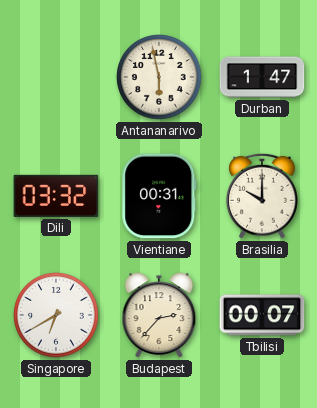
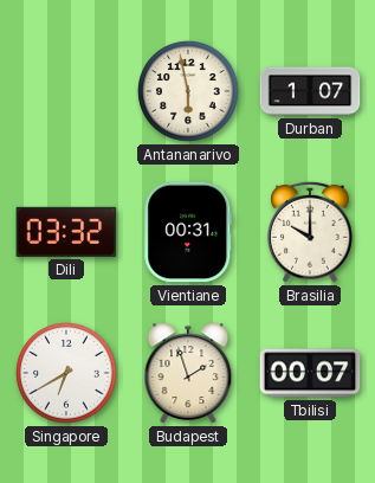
Durban: 1:47 -> 1:07
Budapest: 2:37 -> 1:57
